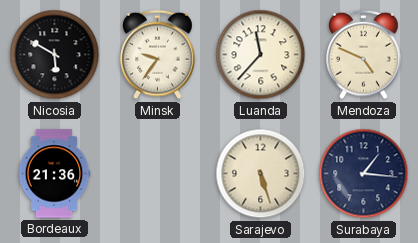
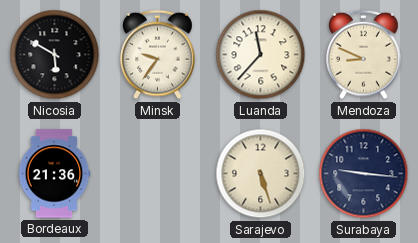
Mendoza: 4:49 -> 8:49
Surabaya: 1:16 -> 9:16
